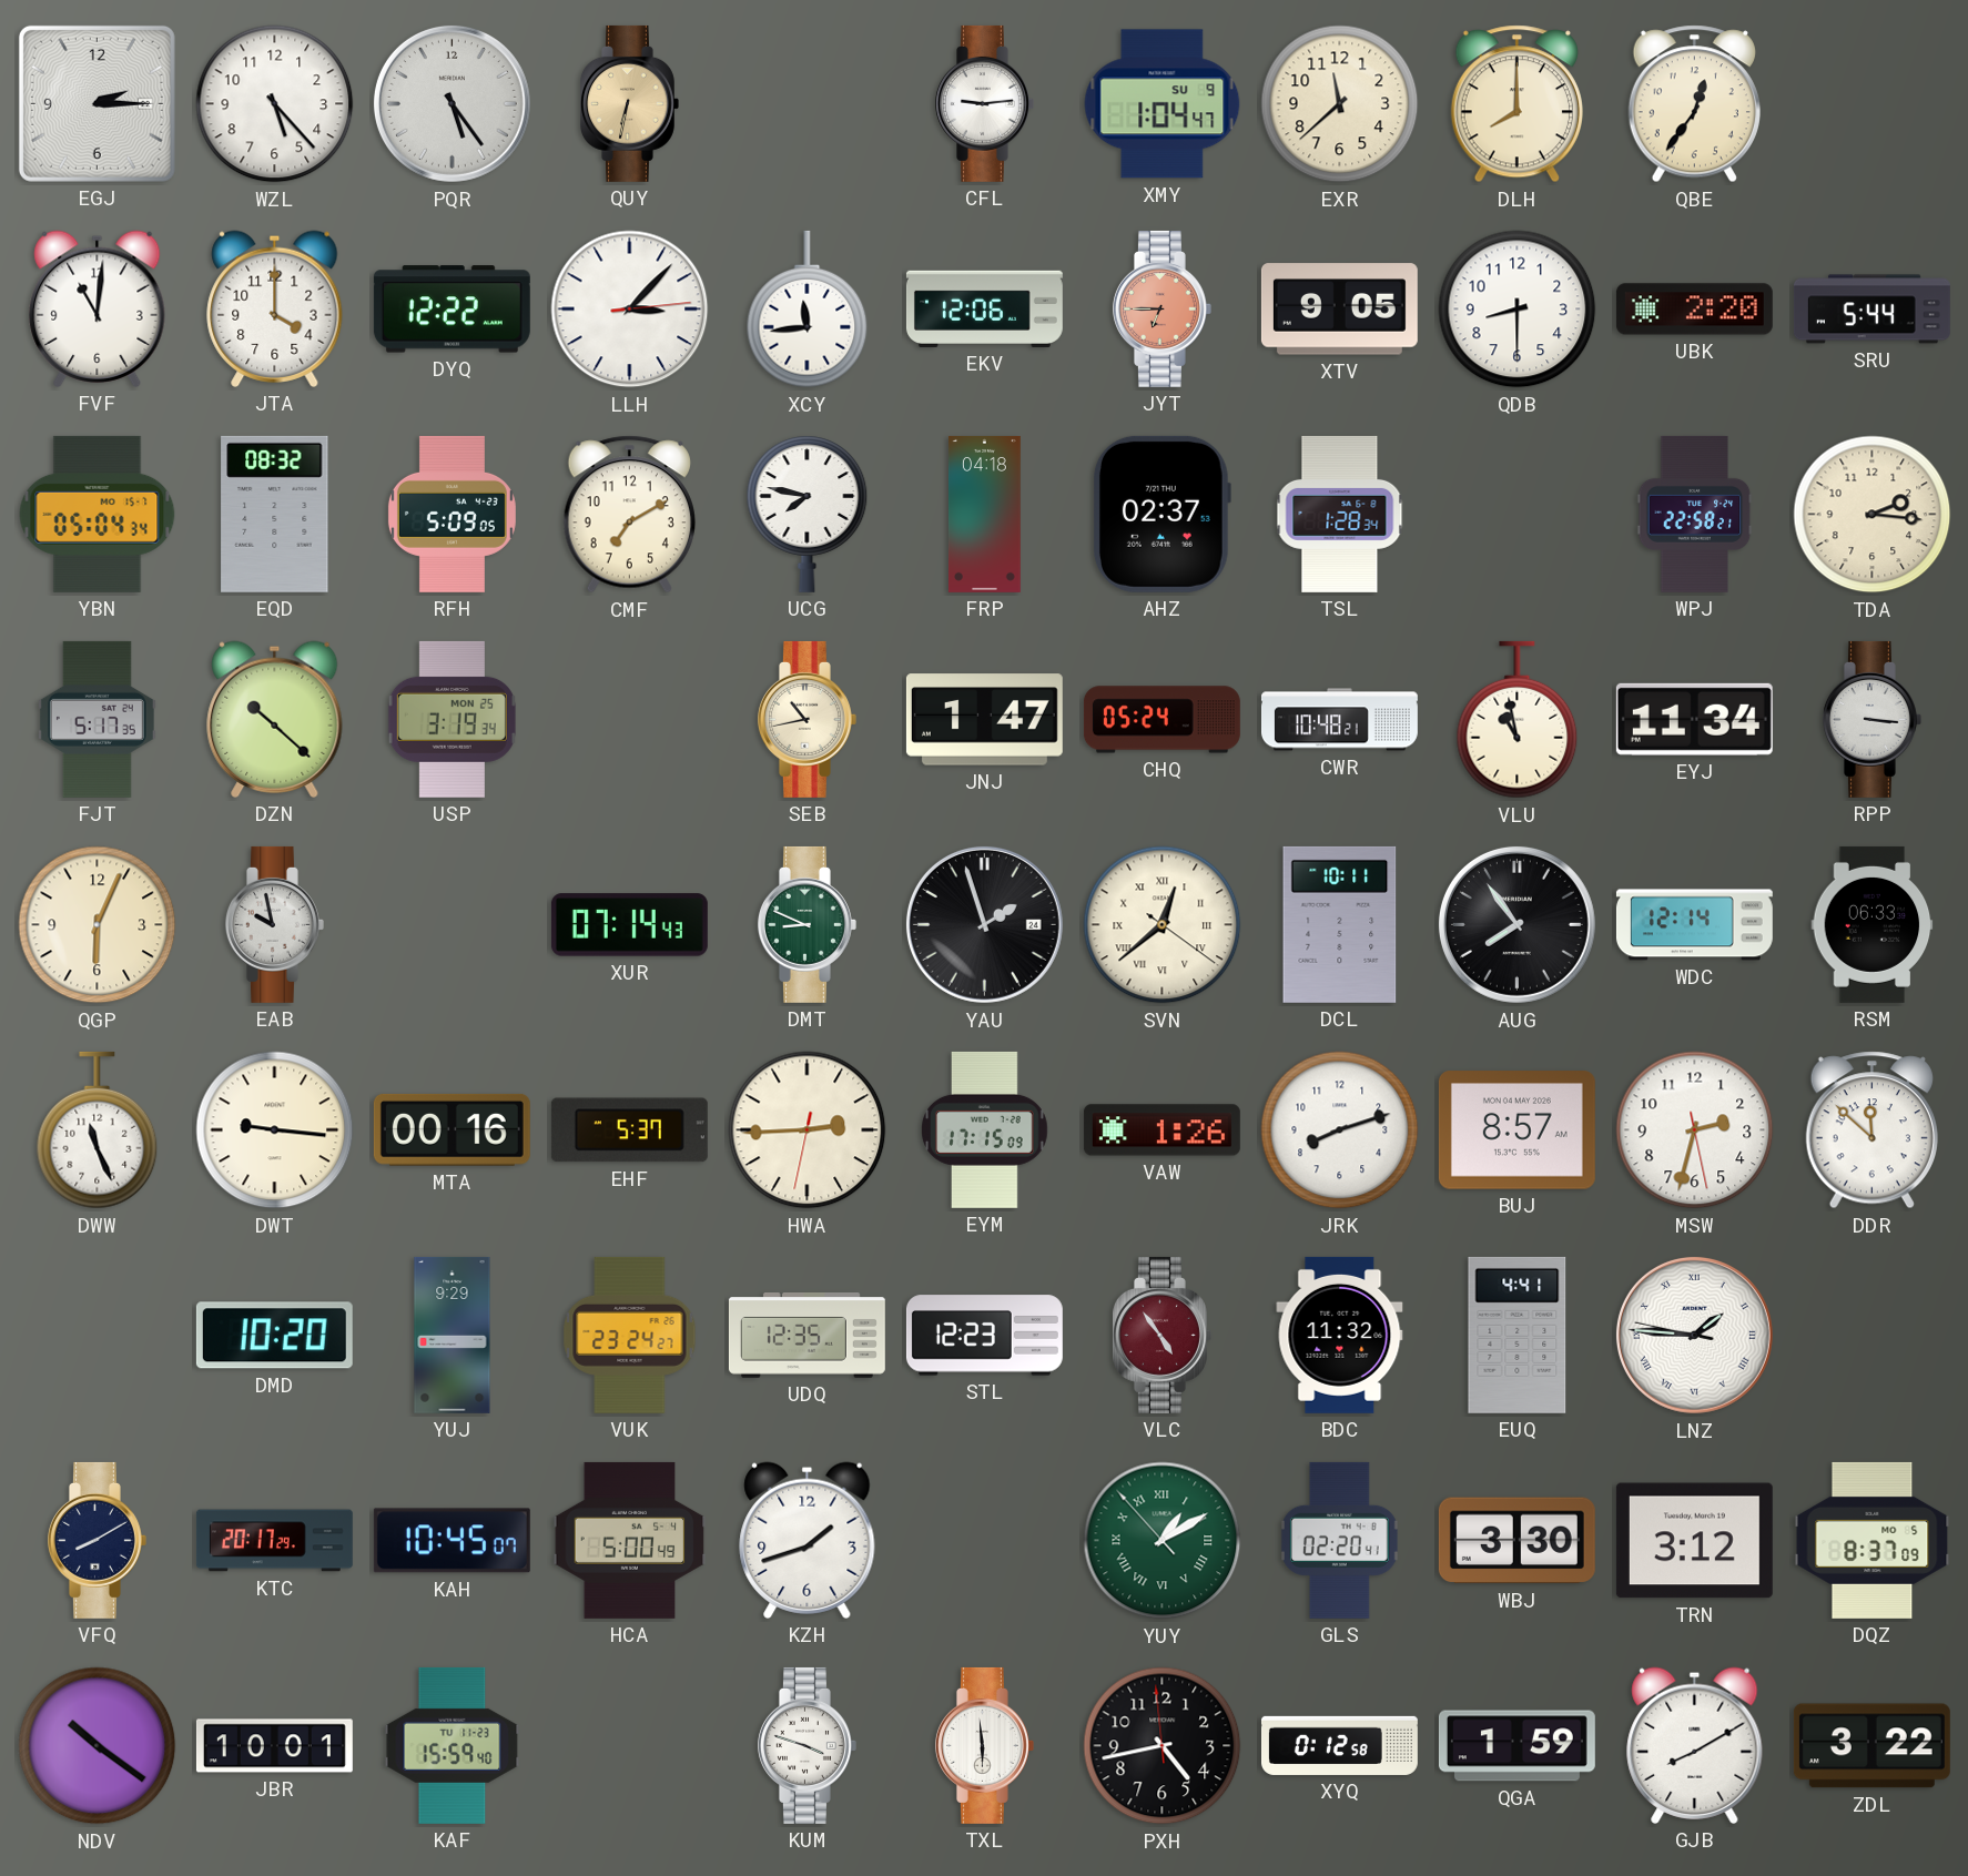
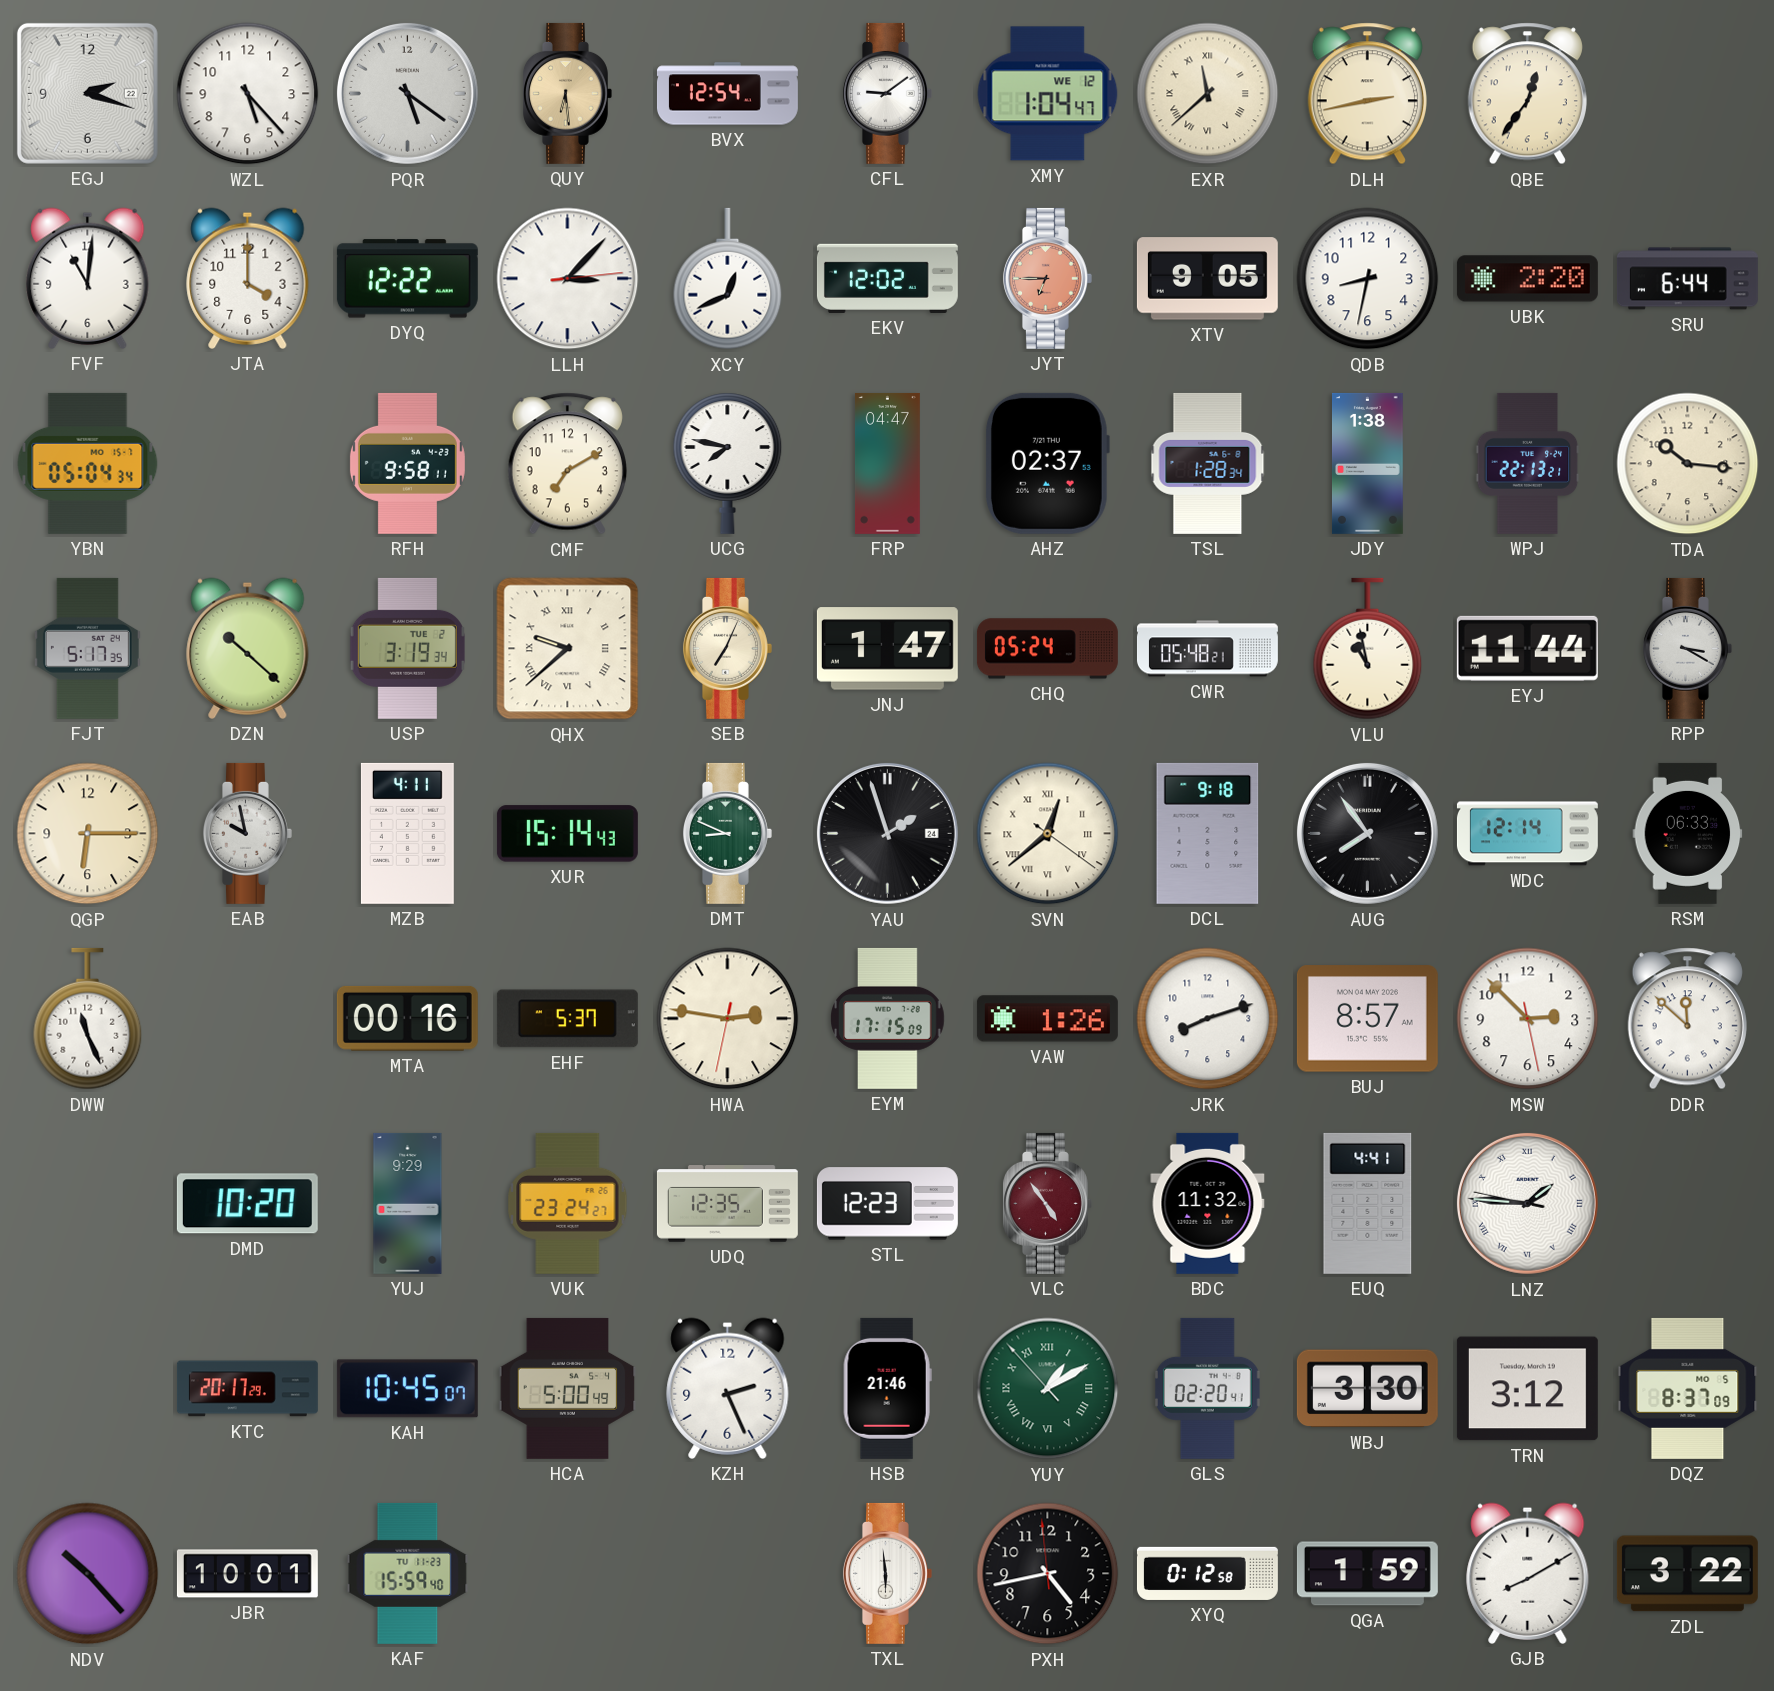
EGJ: 2:15 -> 2:18
PQR: 5:24 -> 5:21
QUY: 6:32 -> 6:29
BVX: none -> 12:54
CFL: 9:14 -> 9:09
XMY date: SU 9 -> WE 12
EXR numerals: Arabic -> Roman
DLH: 8:00 -> 2:43
XCY: 11:44 -> 12:41
EKV: 12:06 -> 12:02
QDB: 8:30 -> 8:32
SRU: 5:44 -> 6:44
EQD: 08:32 -> none
RFH: 5:09 -> 9:58
FRP: 04:18 -> 04:47
JDY: none -> 1:38
WPJ: 22:58 -> 22:13
TDA: 2:16 -> 10:16
USP date: MON 25 -> TUE 2
QHX: none -> 9:38
SEB: 10:43 -> 7:04
CWR: 10:48 -> 05:48
EYJ: 11:34 -> 11:44
RPP: 3:16 -> 3:20
QGP: 6:04 -> 6:15
MZB: none -> 4:11
XUR: 07:14 -> 15:14
DCL: 10:11 -> 9:18
DWT: 9:16 -> none
HWA: 2:44 -> 2:46
MSW: 2:32 -> 2:52
VFQ: 8:10 -> none
KZH: 1:42 -> 2:26
HSB: none -> 21:46
NDV: 10:21 -> 10:23
KUM: 3:48 -> none
